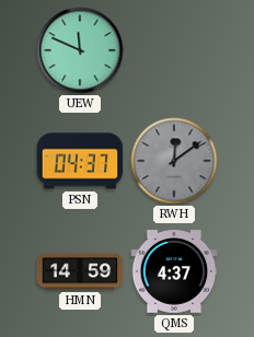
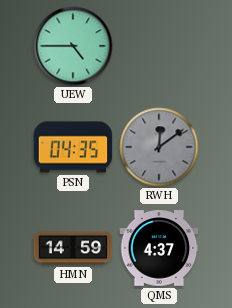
UEW: 11:49 -> 4:45
PSN: 04:37 -> 04:35
